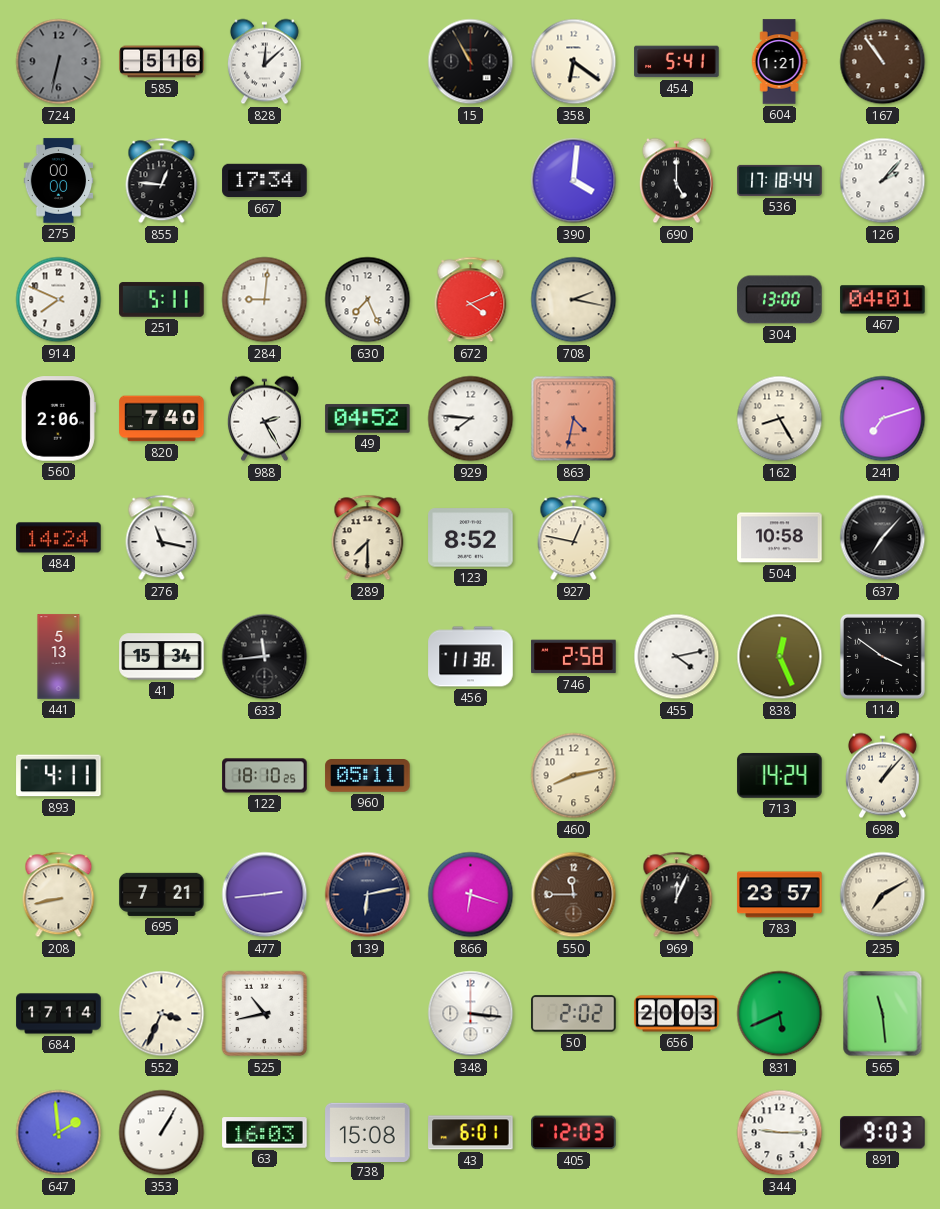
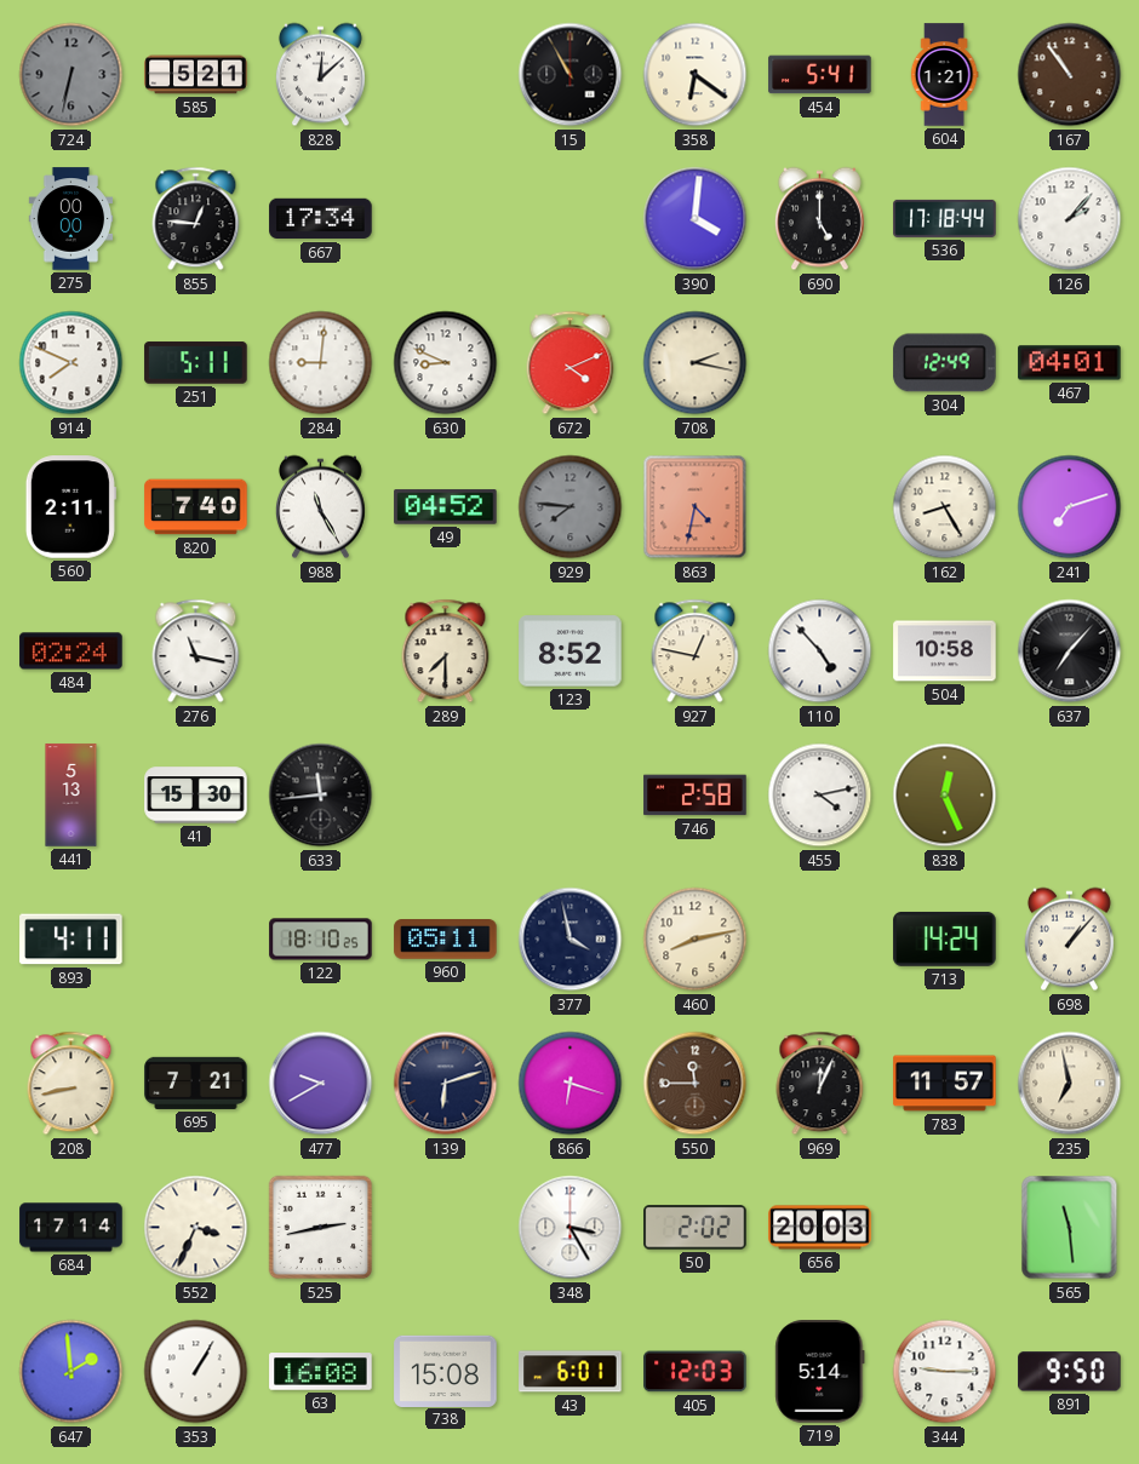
585: 5:16 -> 5:21
630: 7:26 -> 8:49
304: 13:00 -> 12:49
560: 2:06 -> 2:11
988: 2:25 -> 11:25
929 dial: white -> grey
484: 14:24 -> 02:24
110: none -> 4:53
41: 15:34 -> 15:30
456: 11:38 -> none
114: 3:51 -> none
377: none -> 3:58
477: 2:44 -> 9:40
139: 6:13 -> 6:12
783: 23:57 -> 11:57
235: 7:10 -> 6:58
525: 10:43 -> 2:43
348: 3:16 -> 3:25
831: 5:41 -> none
63: 16:03 -> 16:08
719: none -> 5:14
891: 9:03 -> 9:50
